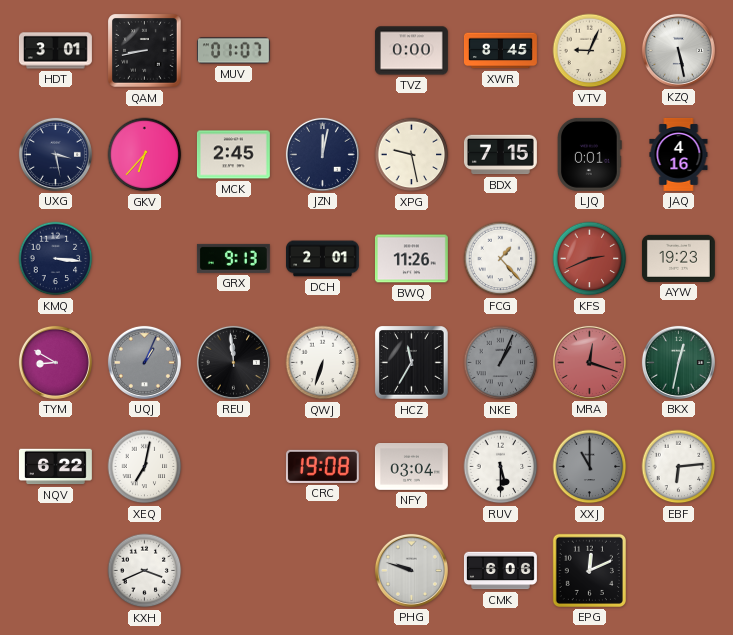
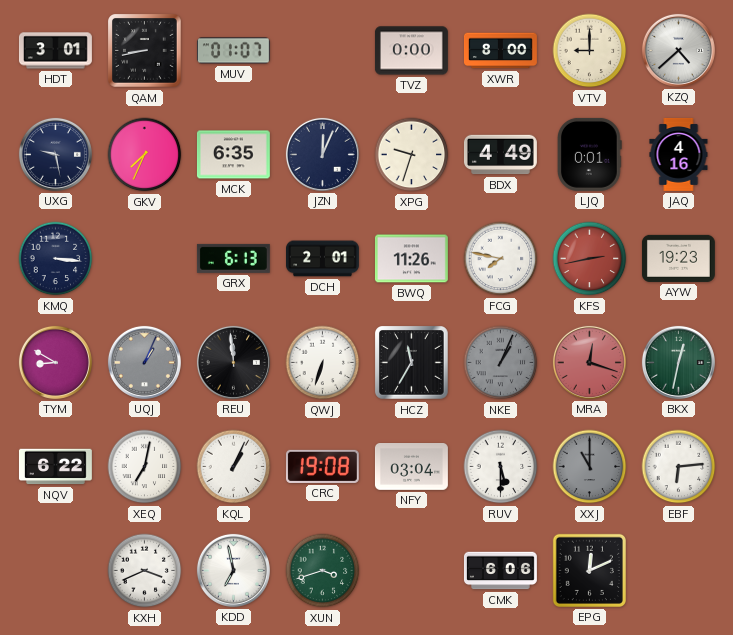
XWR: 8:45 -> 8:00
VTV: 9:04 -> 9:00
KZQ: 5:28 -> 4:38
UXG: 3:28 -> 9:28
GKV: 6:37 -> 7:34
MCK: 2:45 -> 6:35
JZN: 12:02 -> 12:04
XPG: 9:28 -> 9:33
BDX: 7:15 -> 4:49
GRX: 9:13 -> 6:13
FCG: 1:23 -> 7:47
KFS: 2:41 -> 2:43
KQL: none -> 1:04
KDD: none -> 6:58
XUN: none -> 3:42
PHG: 9:48 -> none
